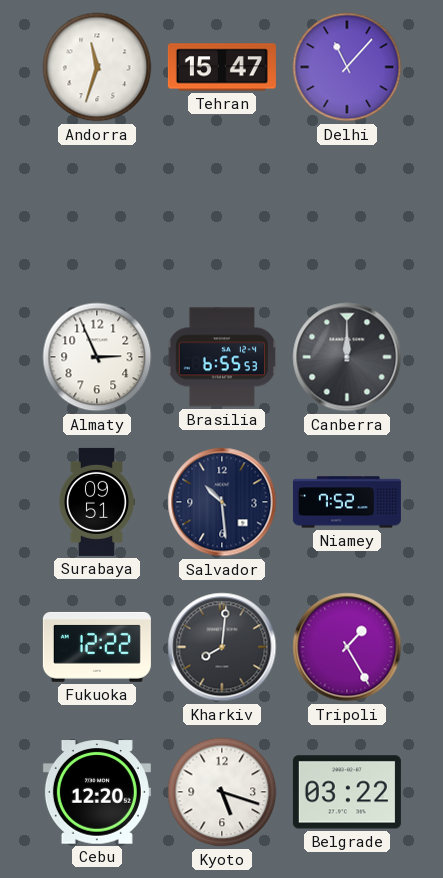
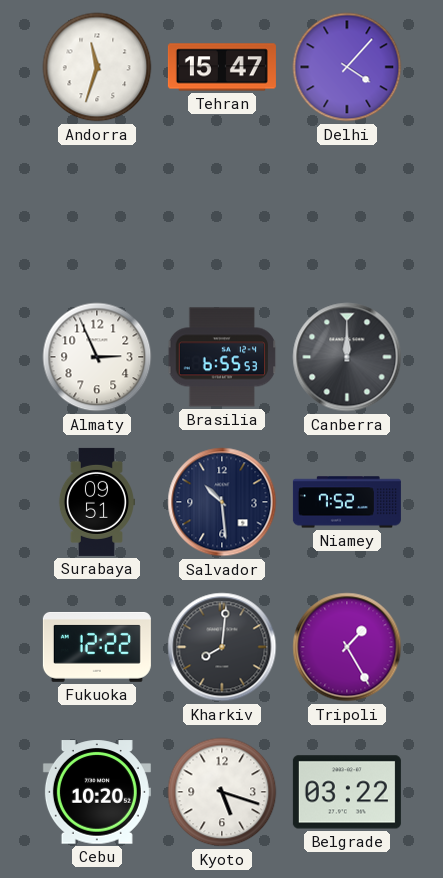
Delhi: 11:07 -> 4:07
Cebu: 12:20 -> 10:20
